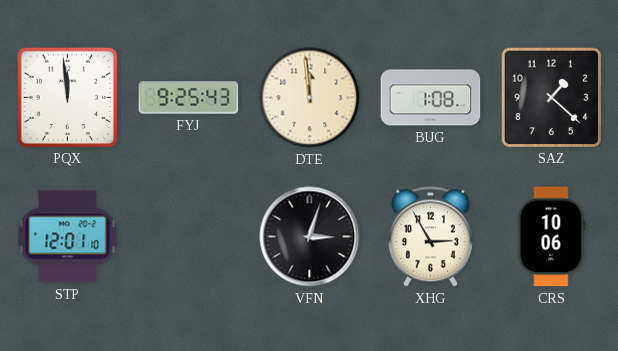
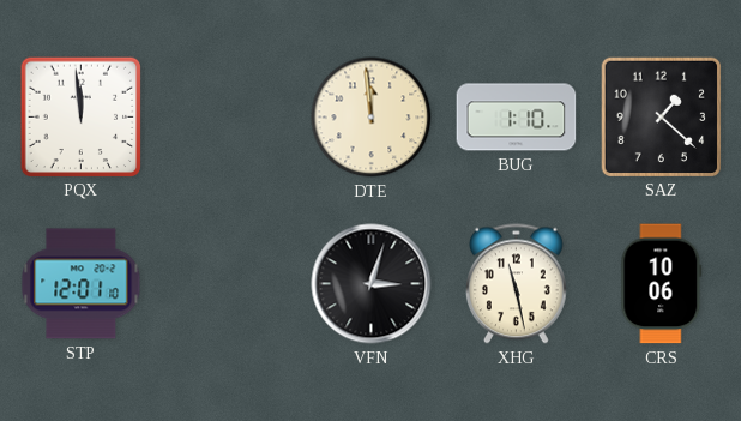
FYJ: 9:25 -> none
BUG: 1:08 -> 1:10
XHG: 2:55 -> 11:28
